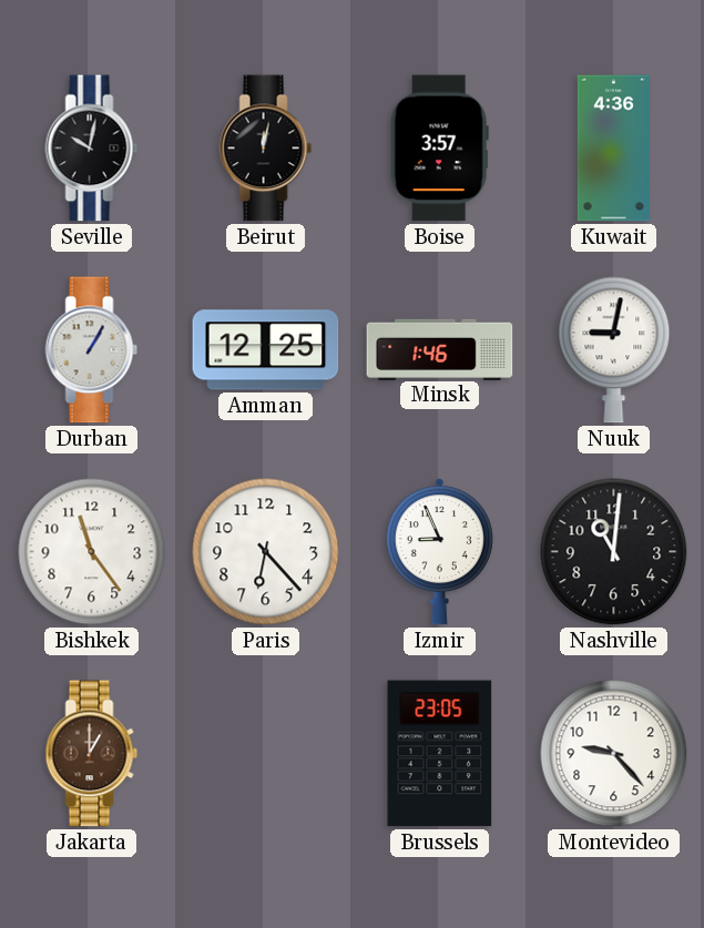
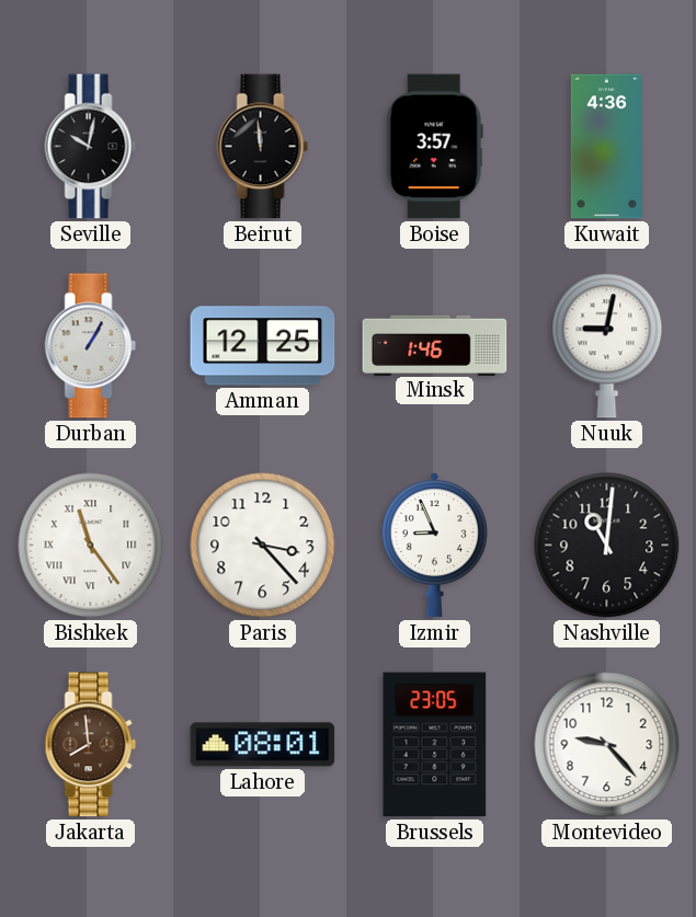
Beirut: 12:02 -> 11:59
Bishkek numerals: Arabic -> Roman
Paris: 6:23 -> 3:23
Jakarta: 1:00 -> 7:59
Lahore: none -> 08:01
